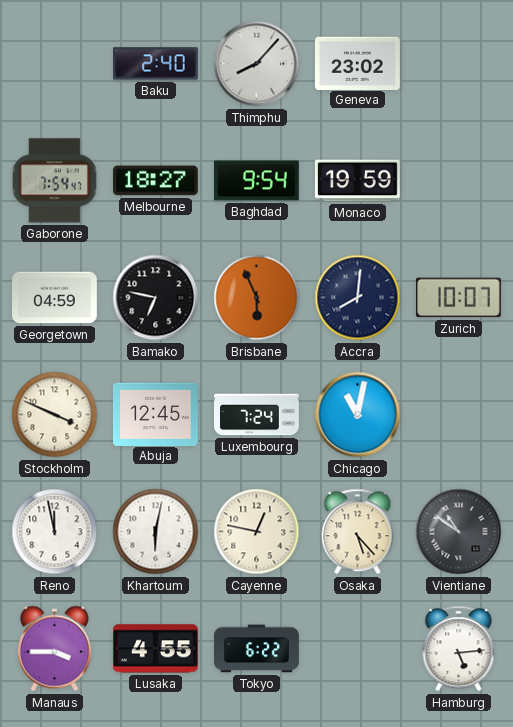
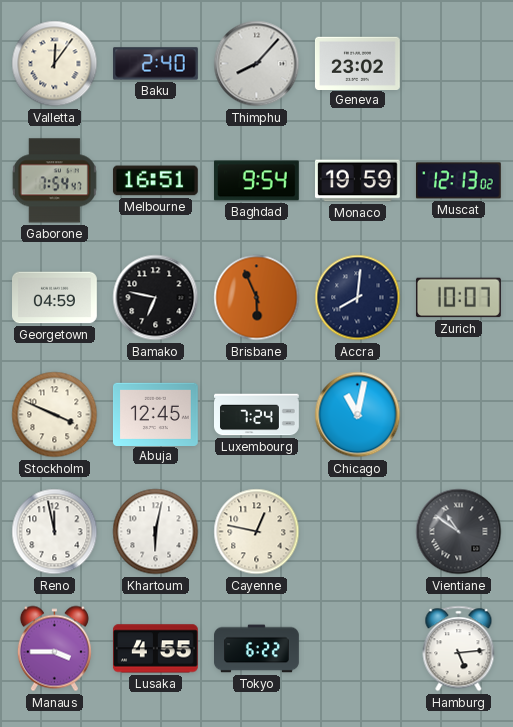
Valletta: none -> 12:06
Melbourne: 18:27 -> 16:51
Muscat: none -> 12:13
Osaka: 5:23 -> none
